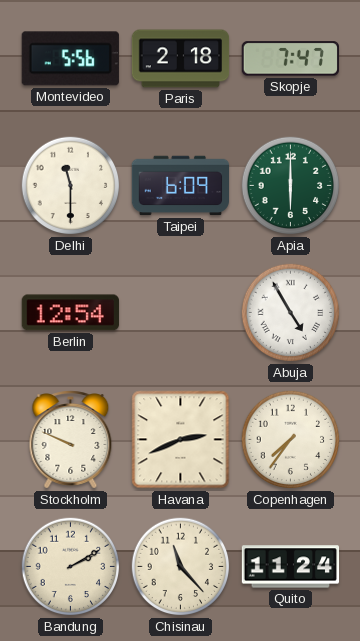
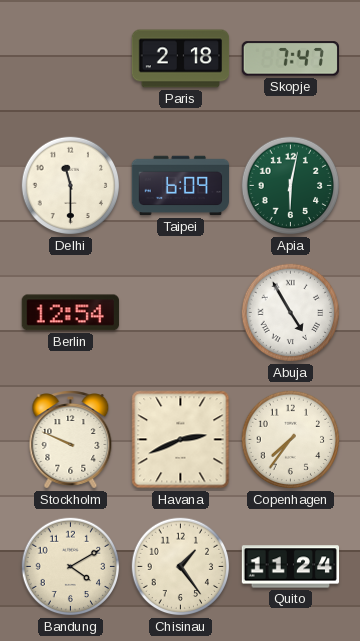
Montevideo: 5:56 -> none
Apia: 6:00 -> 6:02
Bandung: 2:10 -> 4:10
Chisinau: 11:23 -> 1:24
